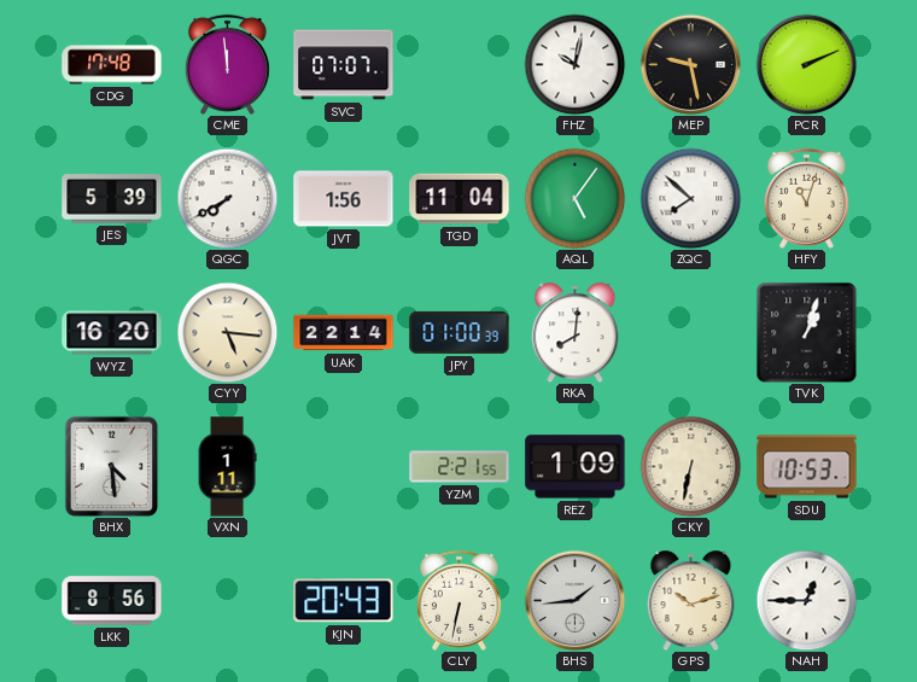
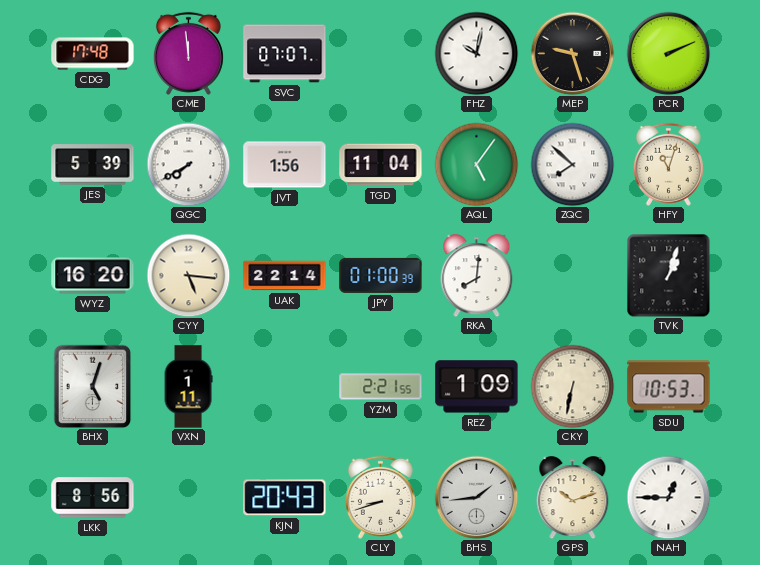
MEP: 9:28 -> 9:27
BHX: 4:29 -> 5:03
CLY: 6:32 -> 8:42
